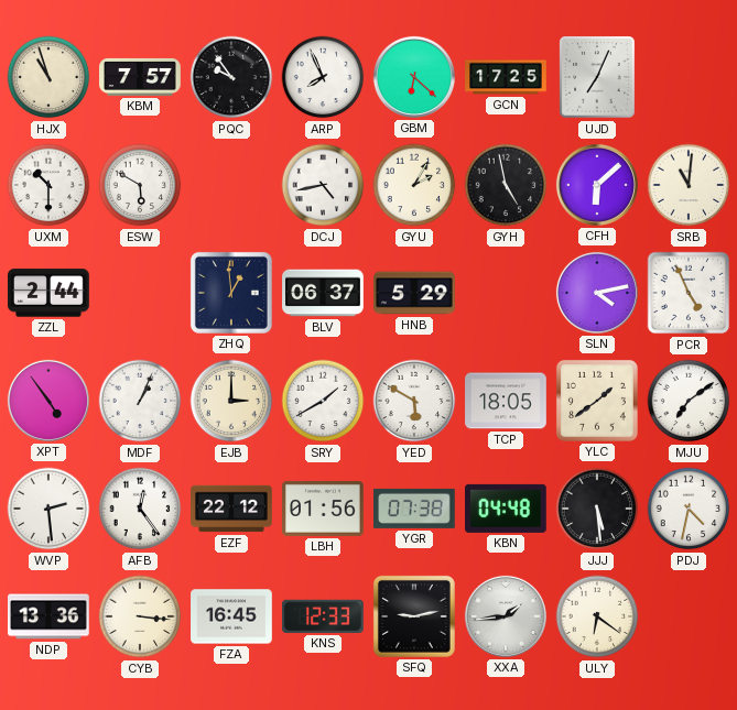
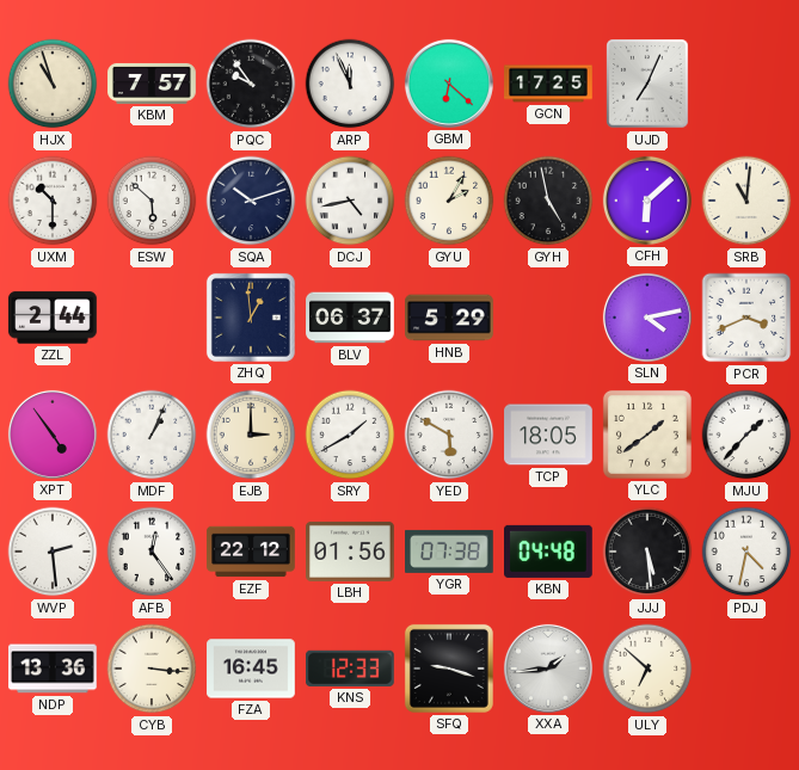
ARP: 7:56 -> 11:56
ESW: 5:50 -> 5:52
SQA: none -> 10:12
PCR: 4:56 -> 3:41
MJU: 7:09 -> 1:37
SFQ: 9:13 -> 9:18
ULY: 6:21 -> 6:52
